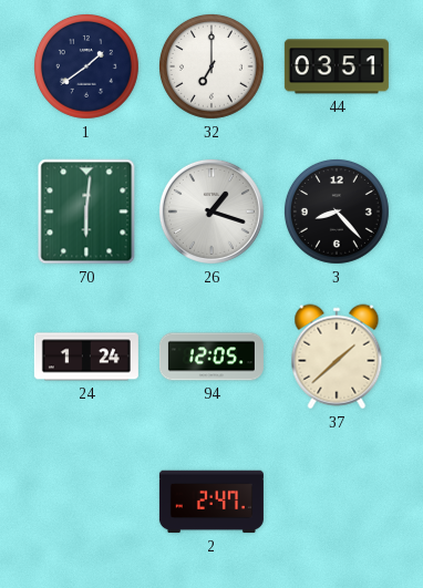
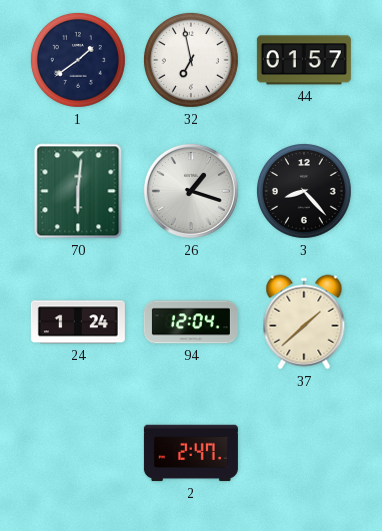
32: 7:00 -> 6:58
44: 03:51 -> 01:57
94: 12:05 -> 12:04
